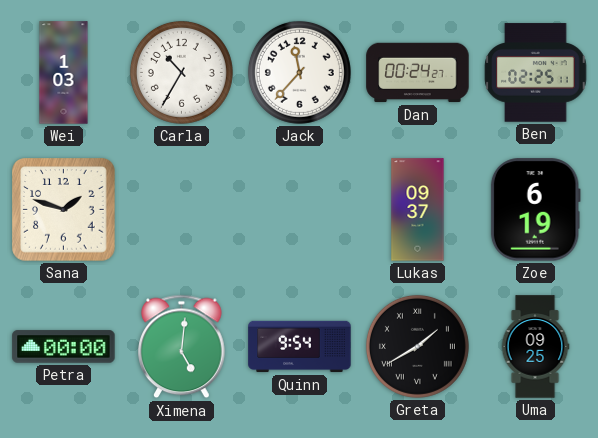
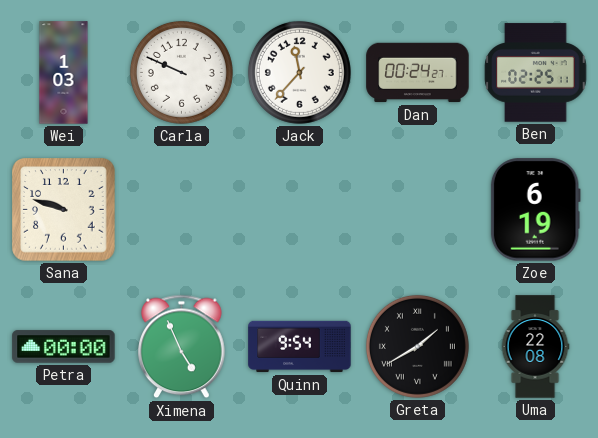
Carla: 10:35 -> 9:49
Sana: 1:48 -> 9:48
Lukas: 09:37 -> none
Ximena: 5:01 -> 4:56
Uma: 09:25 -> 22:08
